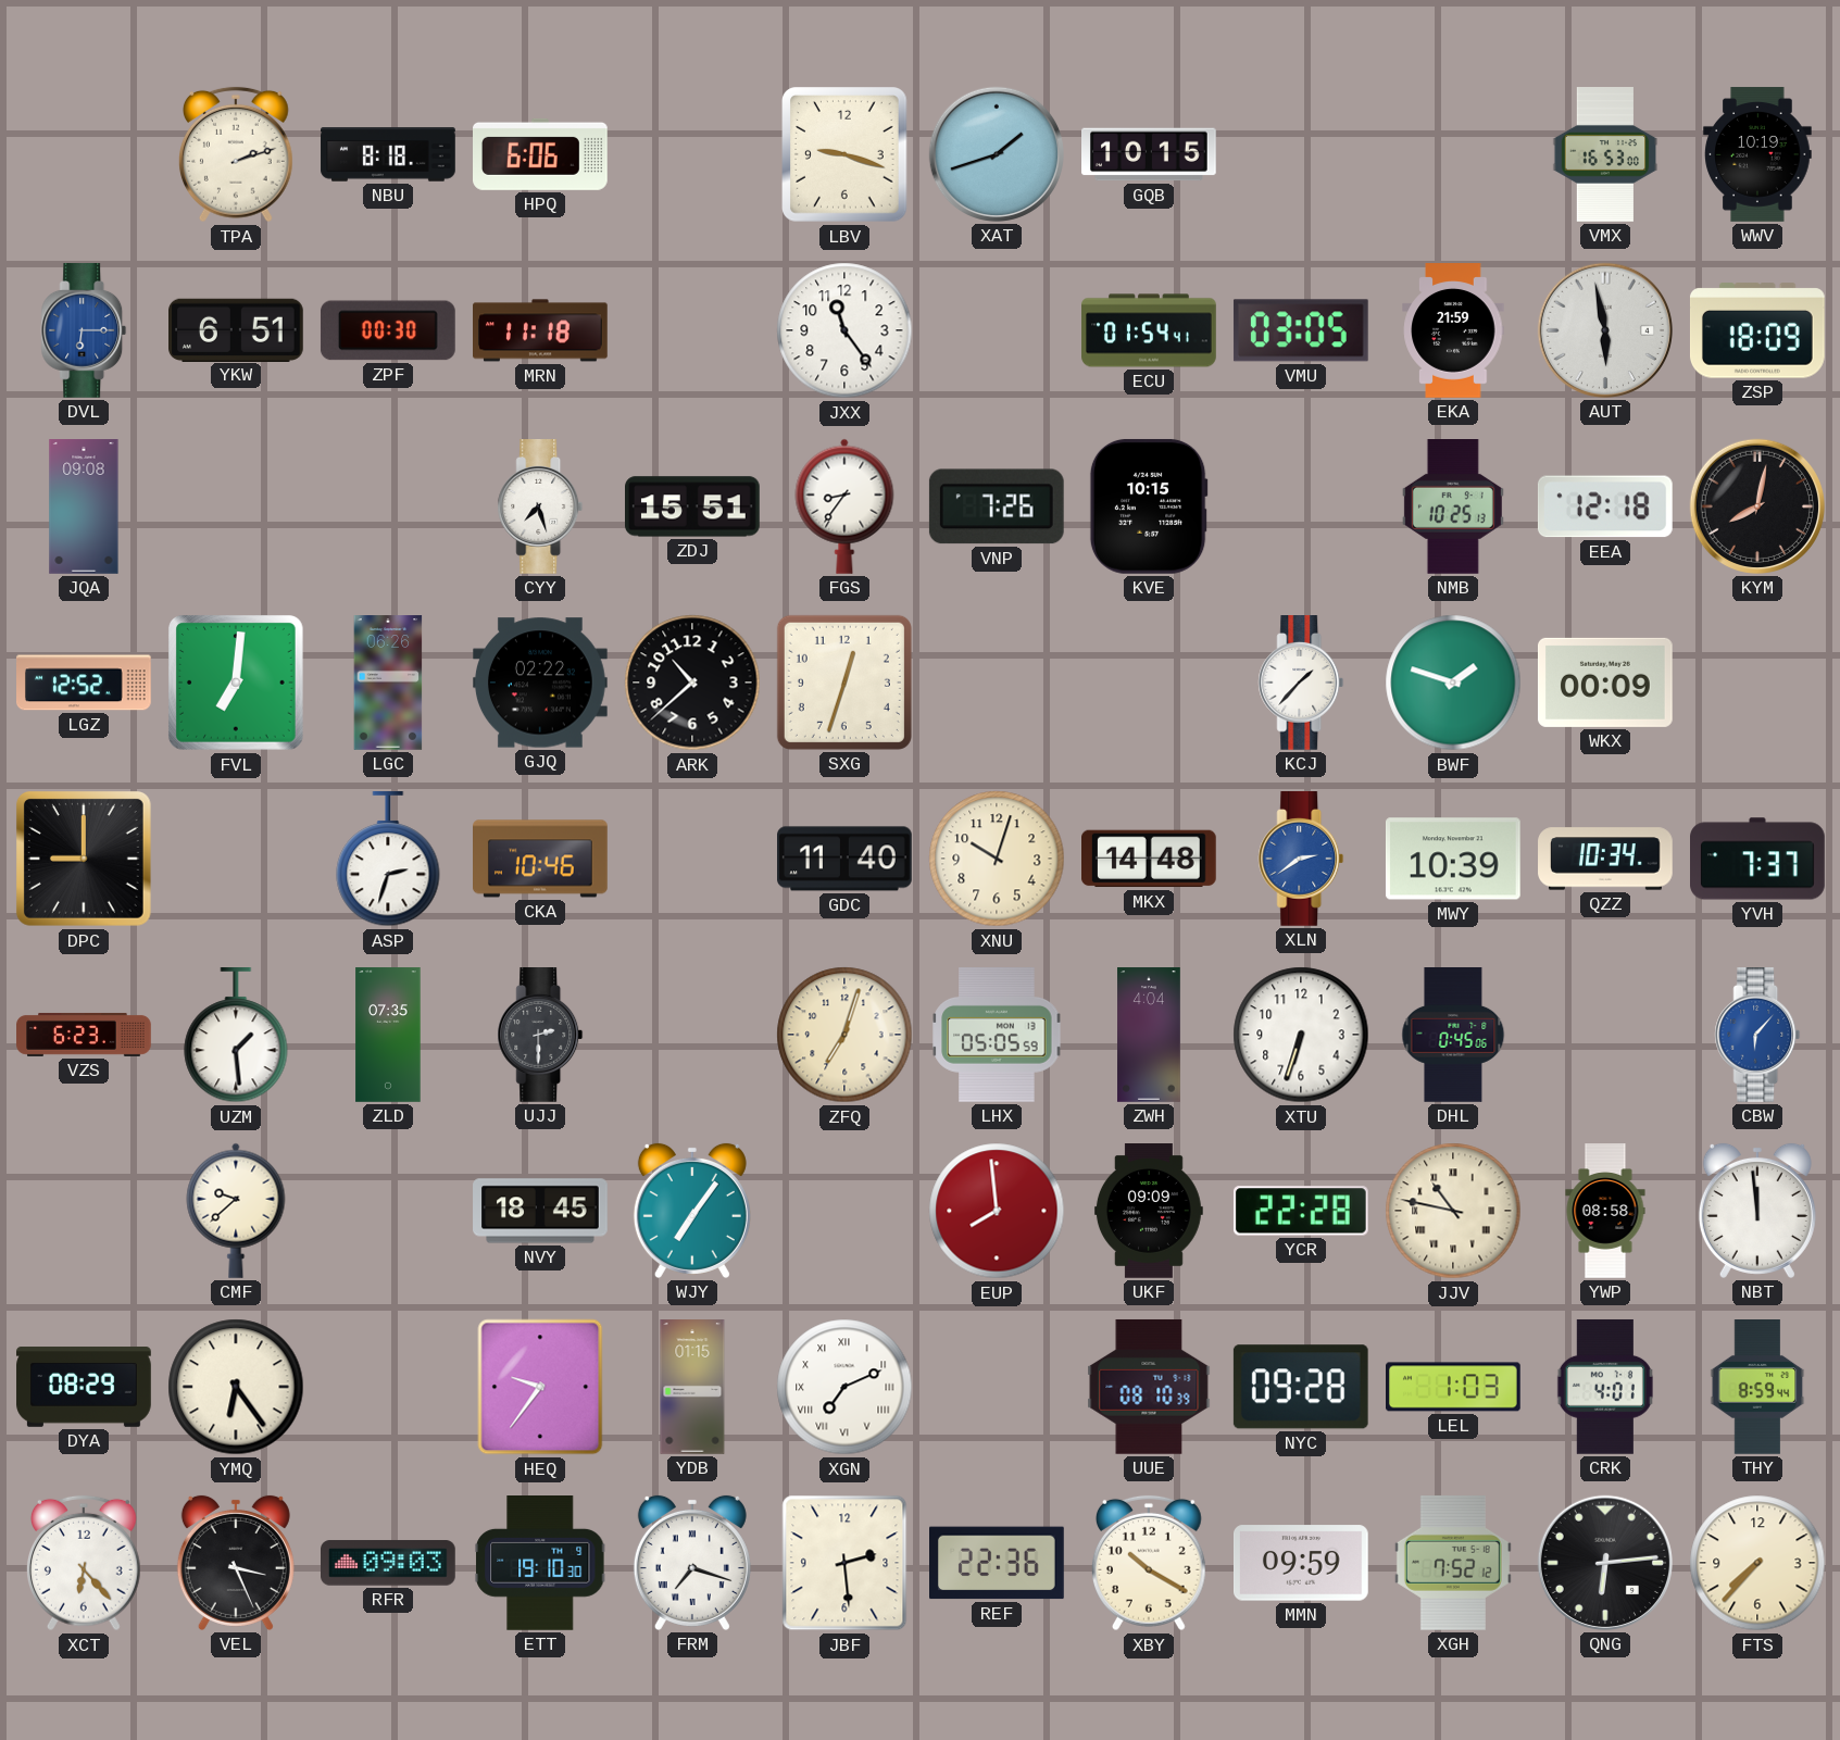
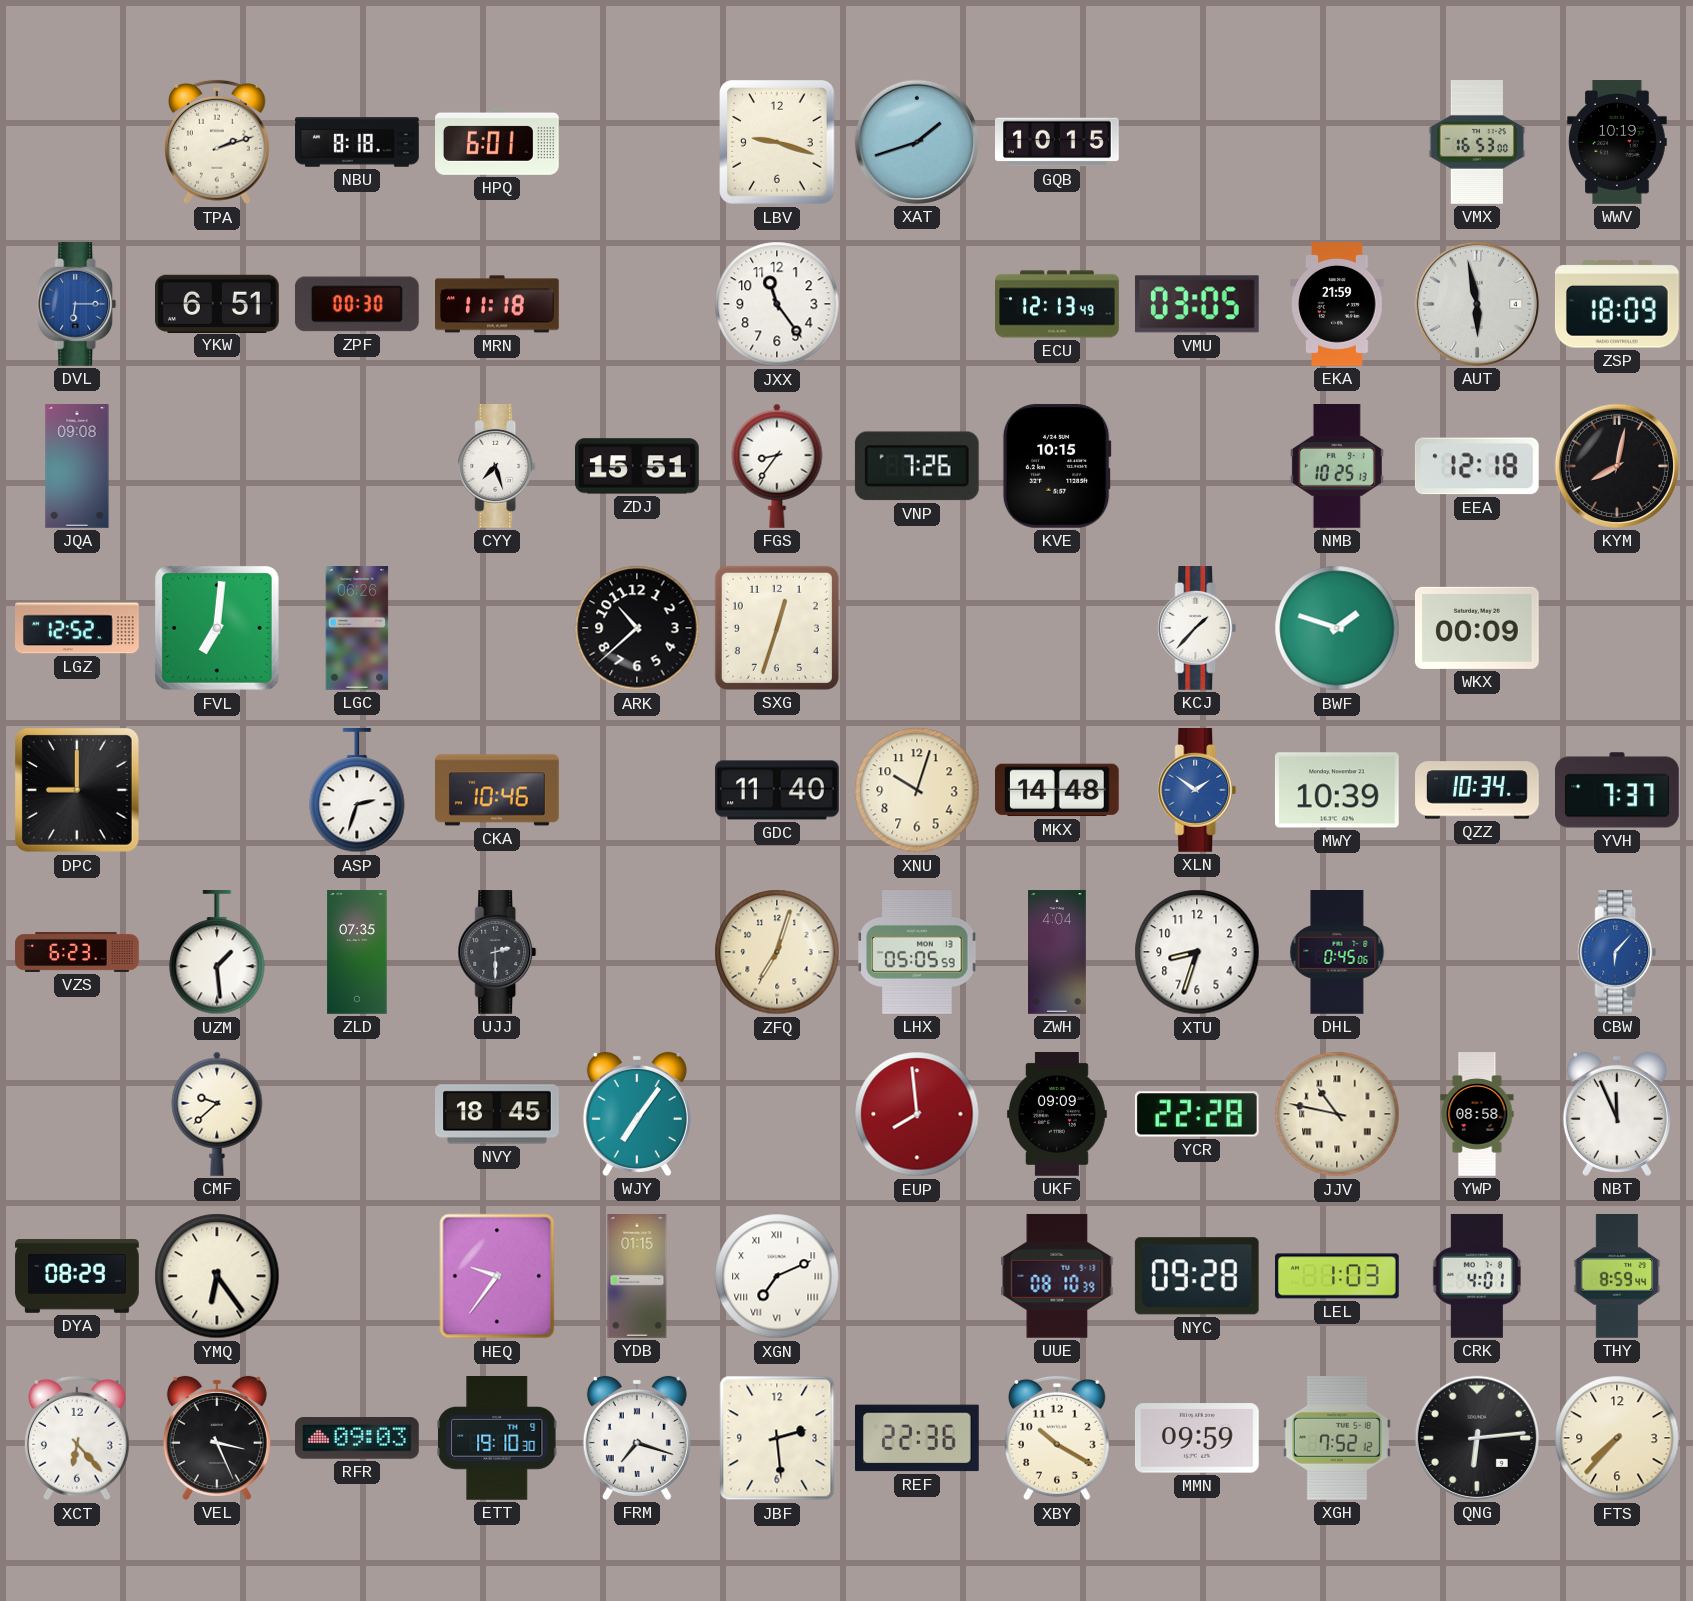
HPQ: 6:06 -> 6:01
ECU: 01:54 -> 12:13
GJQ: 02:22 -> none
XLN: 2:39 -> 1:51
XTU: 6:33 -> 8:33
NBT: 11:59 -> 11:56
